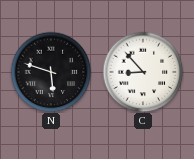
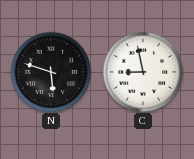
C: 8:53 -> 8:58
